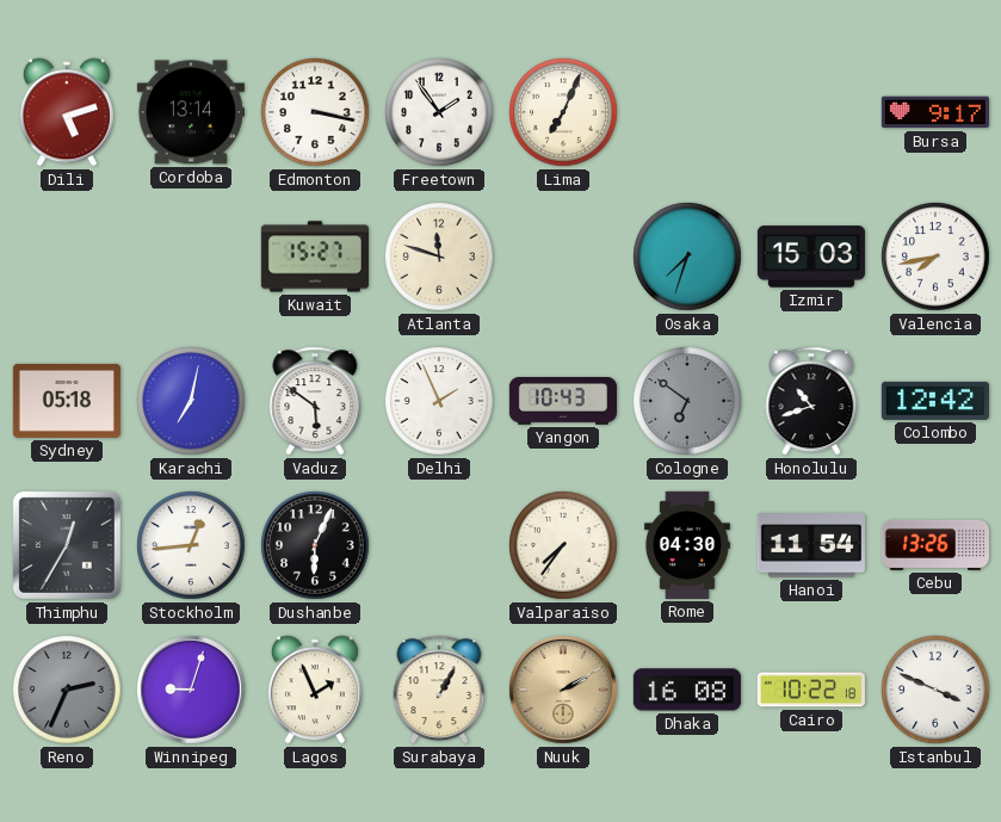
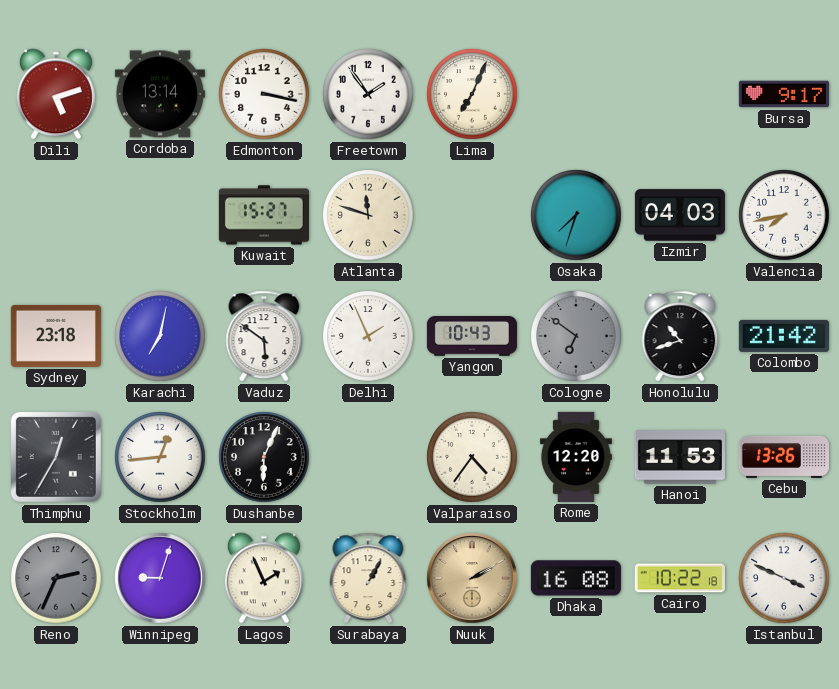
Izmir: 15:03 -> 04:03
Sydney: 05:18 -> 23:18
Colombo: 12:42 -> 21:42
Valparaiso: 7:36 -> 4:36
Rome: 04:30 -> 12:20
Hanoi: 11:54 -> 11:53
